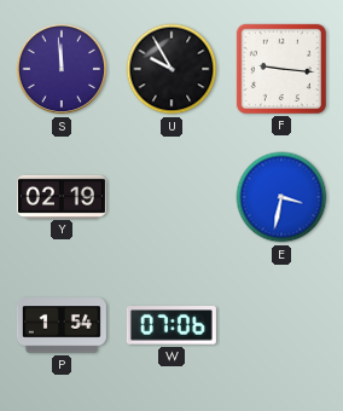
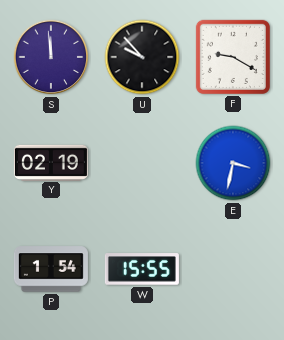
U: 9:55 -> 9:53
F: 9:16 -> 9:20
W: 07:06 -> 15:55
